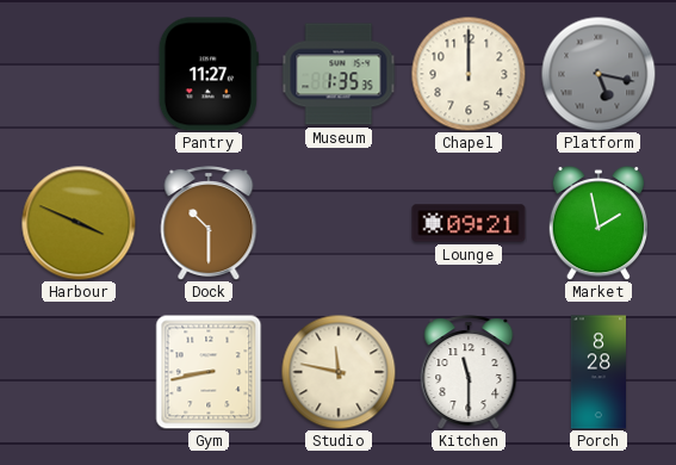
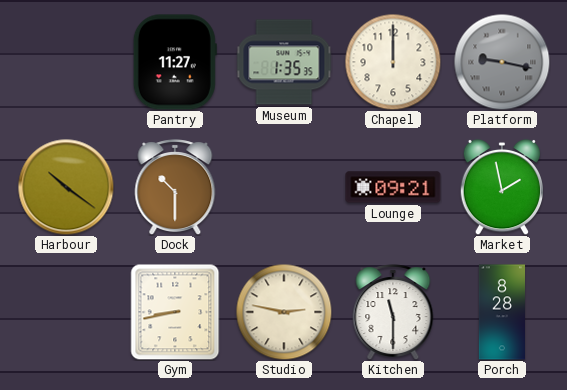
Platform: 5:17 -> 9:17
Harbour: 3:49 -> 10:21
Studio: 11:47 -> 2:47
